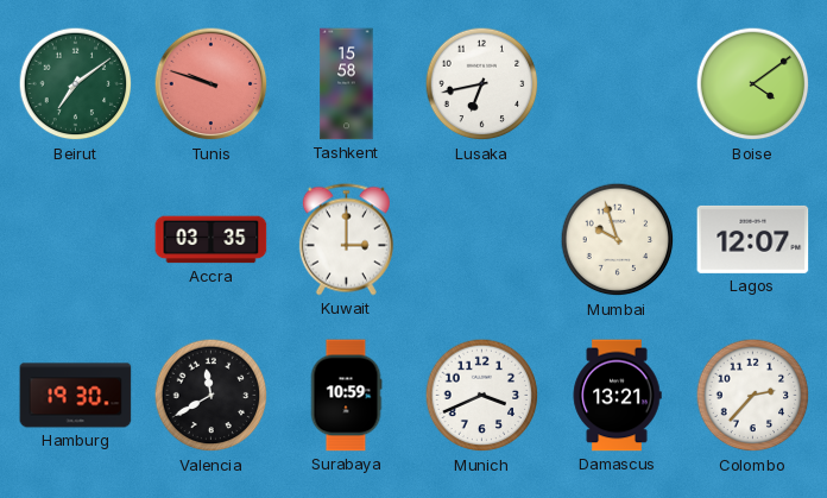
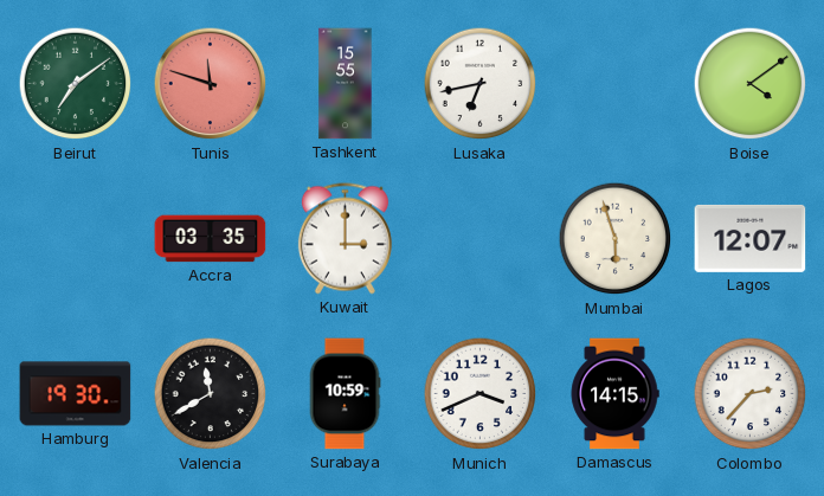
Tunis: 9:48 -> 11:48
Tashkent: 15:58 -> 15:55
Mumbai: 9:57 -> 5:57
Damascus: 13:21 -> 14:15
